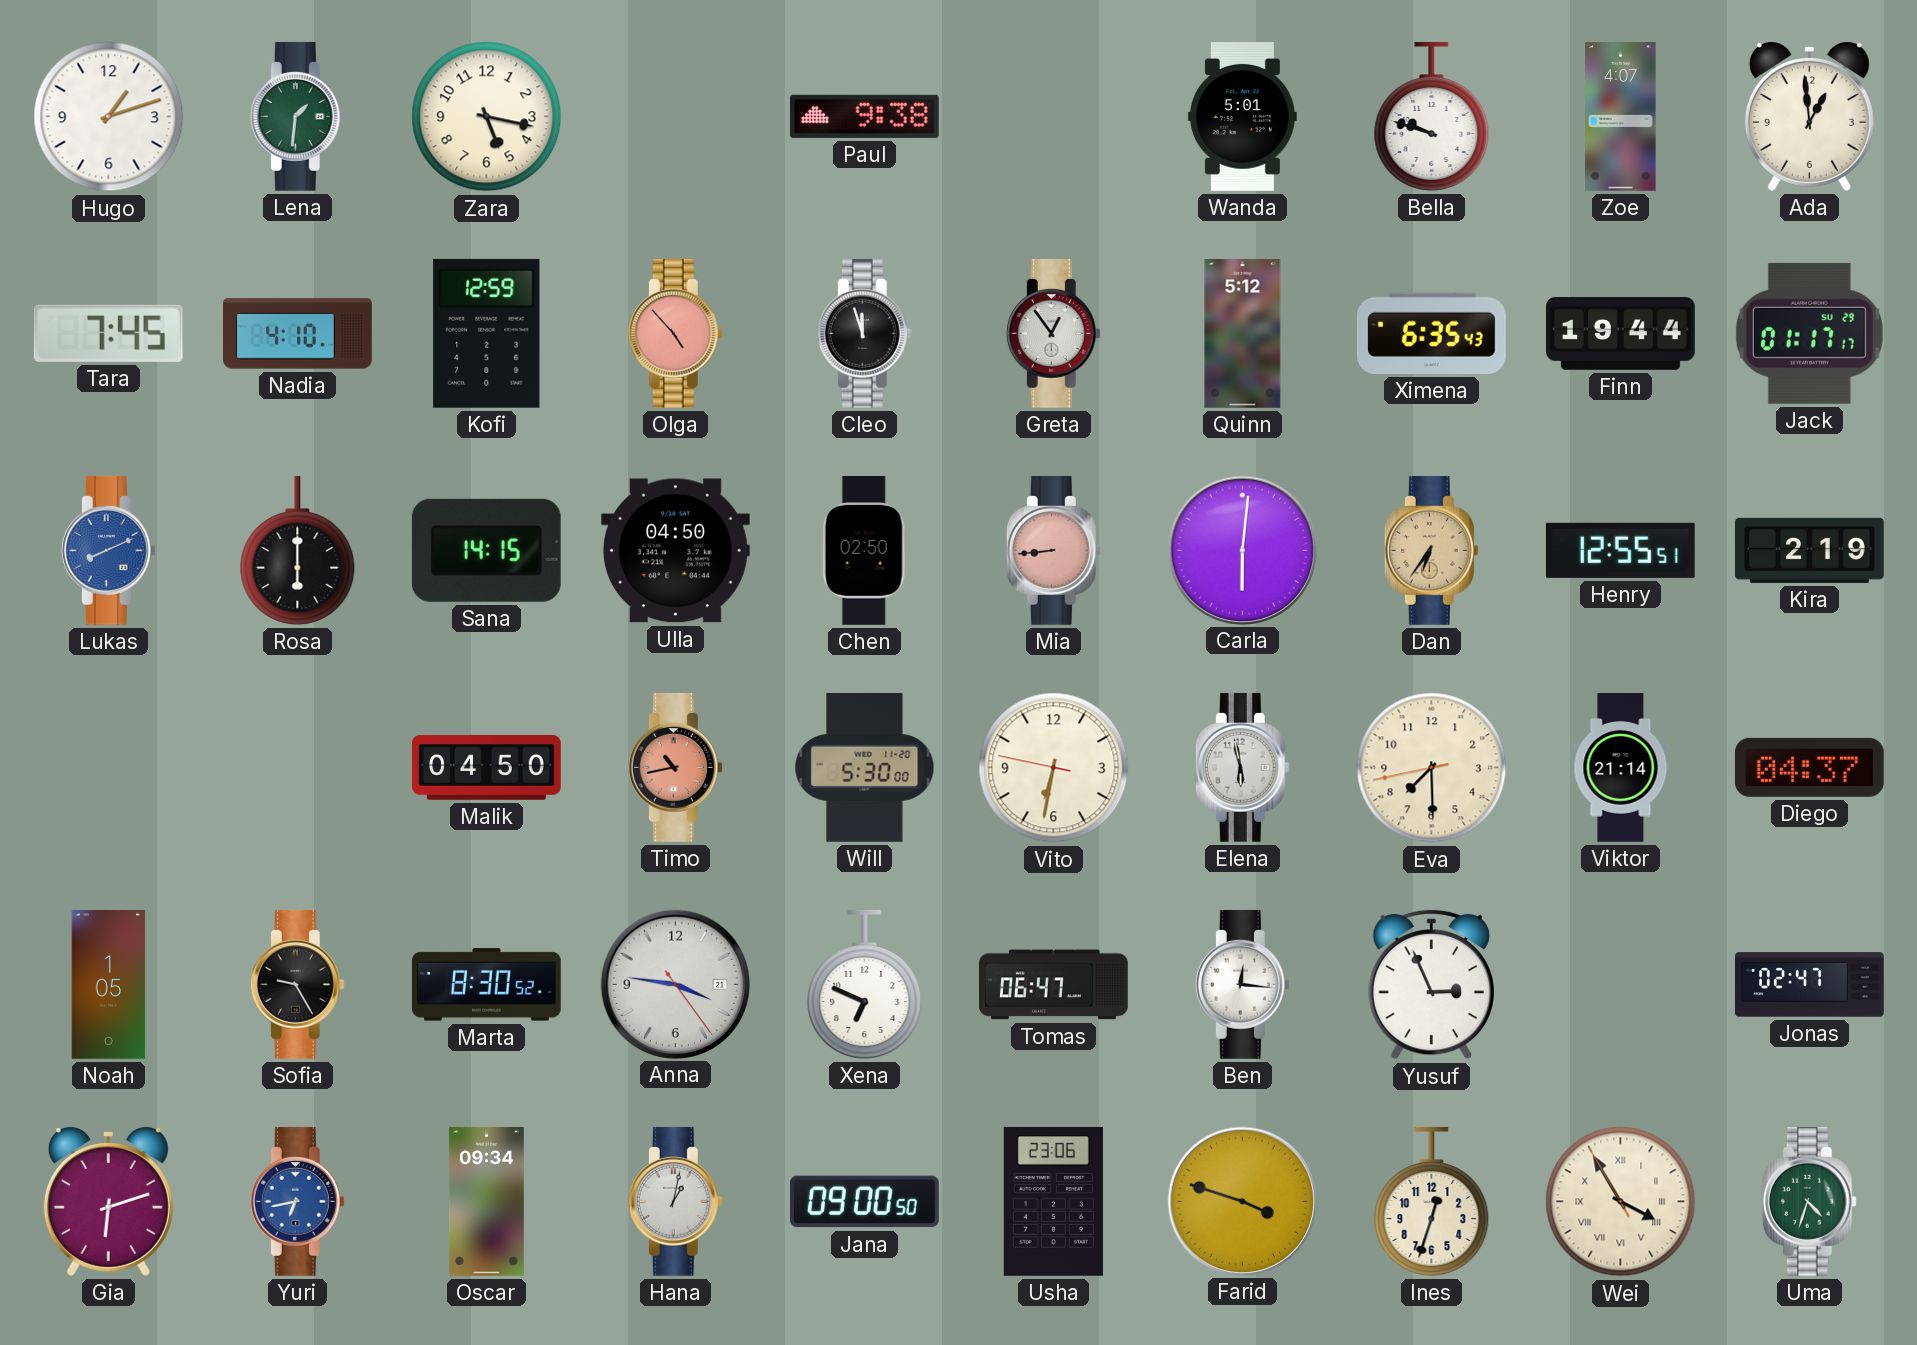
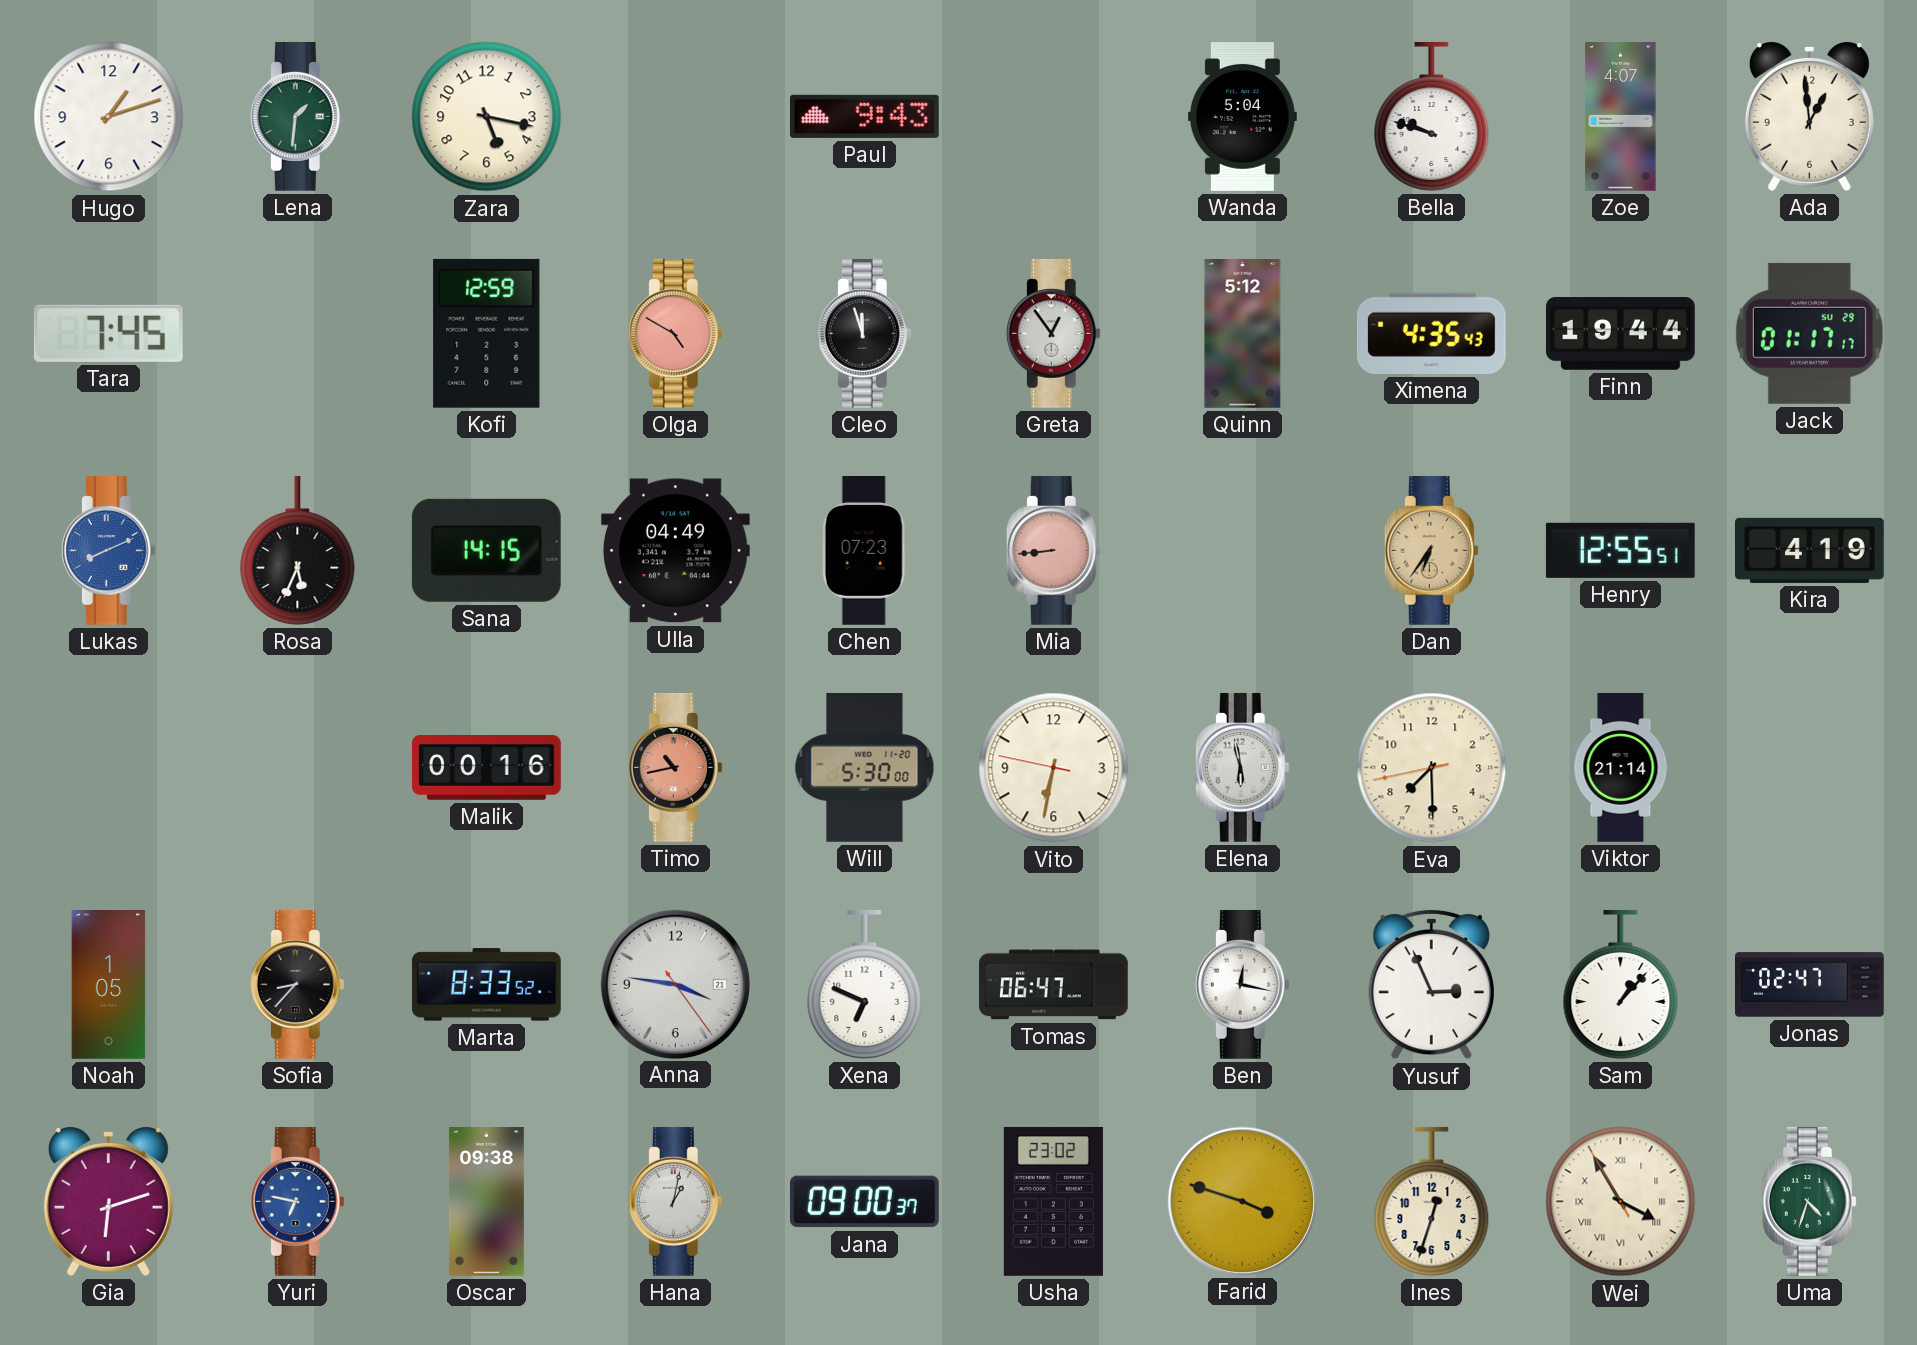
Paul: 9:38 -> 9:43
Wanda: 5:01 -> 5:04
Nadia: 4:10 -> none
Olga: 4:53 -> 4:50
Ximena: 6:35 -> 4:35
Rosa: 6:00 -> 5:34
Ulla: 04:50 -> 04:49
Chen: 02:50 -> 07:23
Carla: 6:01 -> none
Kira: 2:19 -> 4:19
Malik: 04:50 -> 00:16
Diego: 04:37 -> none
Sofia: 9:25 -> 8:37
Marta: 8:30 -> 8:33
Ben: 12:16 -> 12:17
Sam: none -> 1:07
Yuri: 6:43 -> 6:47
Oscar: 09:34 -> 09:38
Jana: 09:00:50 -> 09:00:37
Usha: 23:06 -> 23:02
